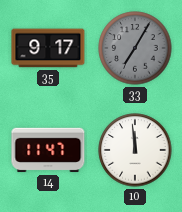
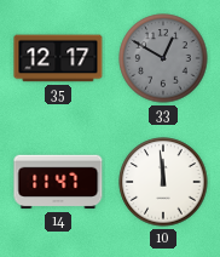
35: 9:17 -> 12:17
33: 7:05 -> 12:50
